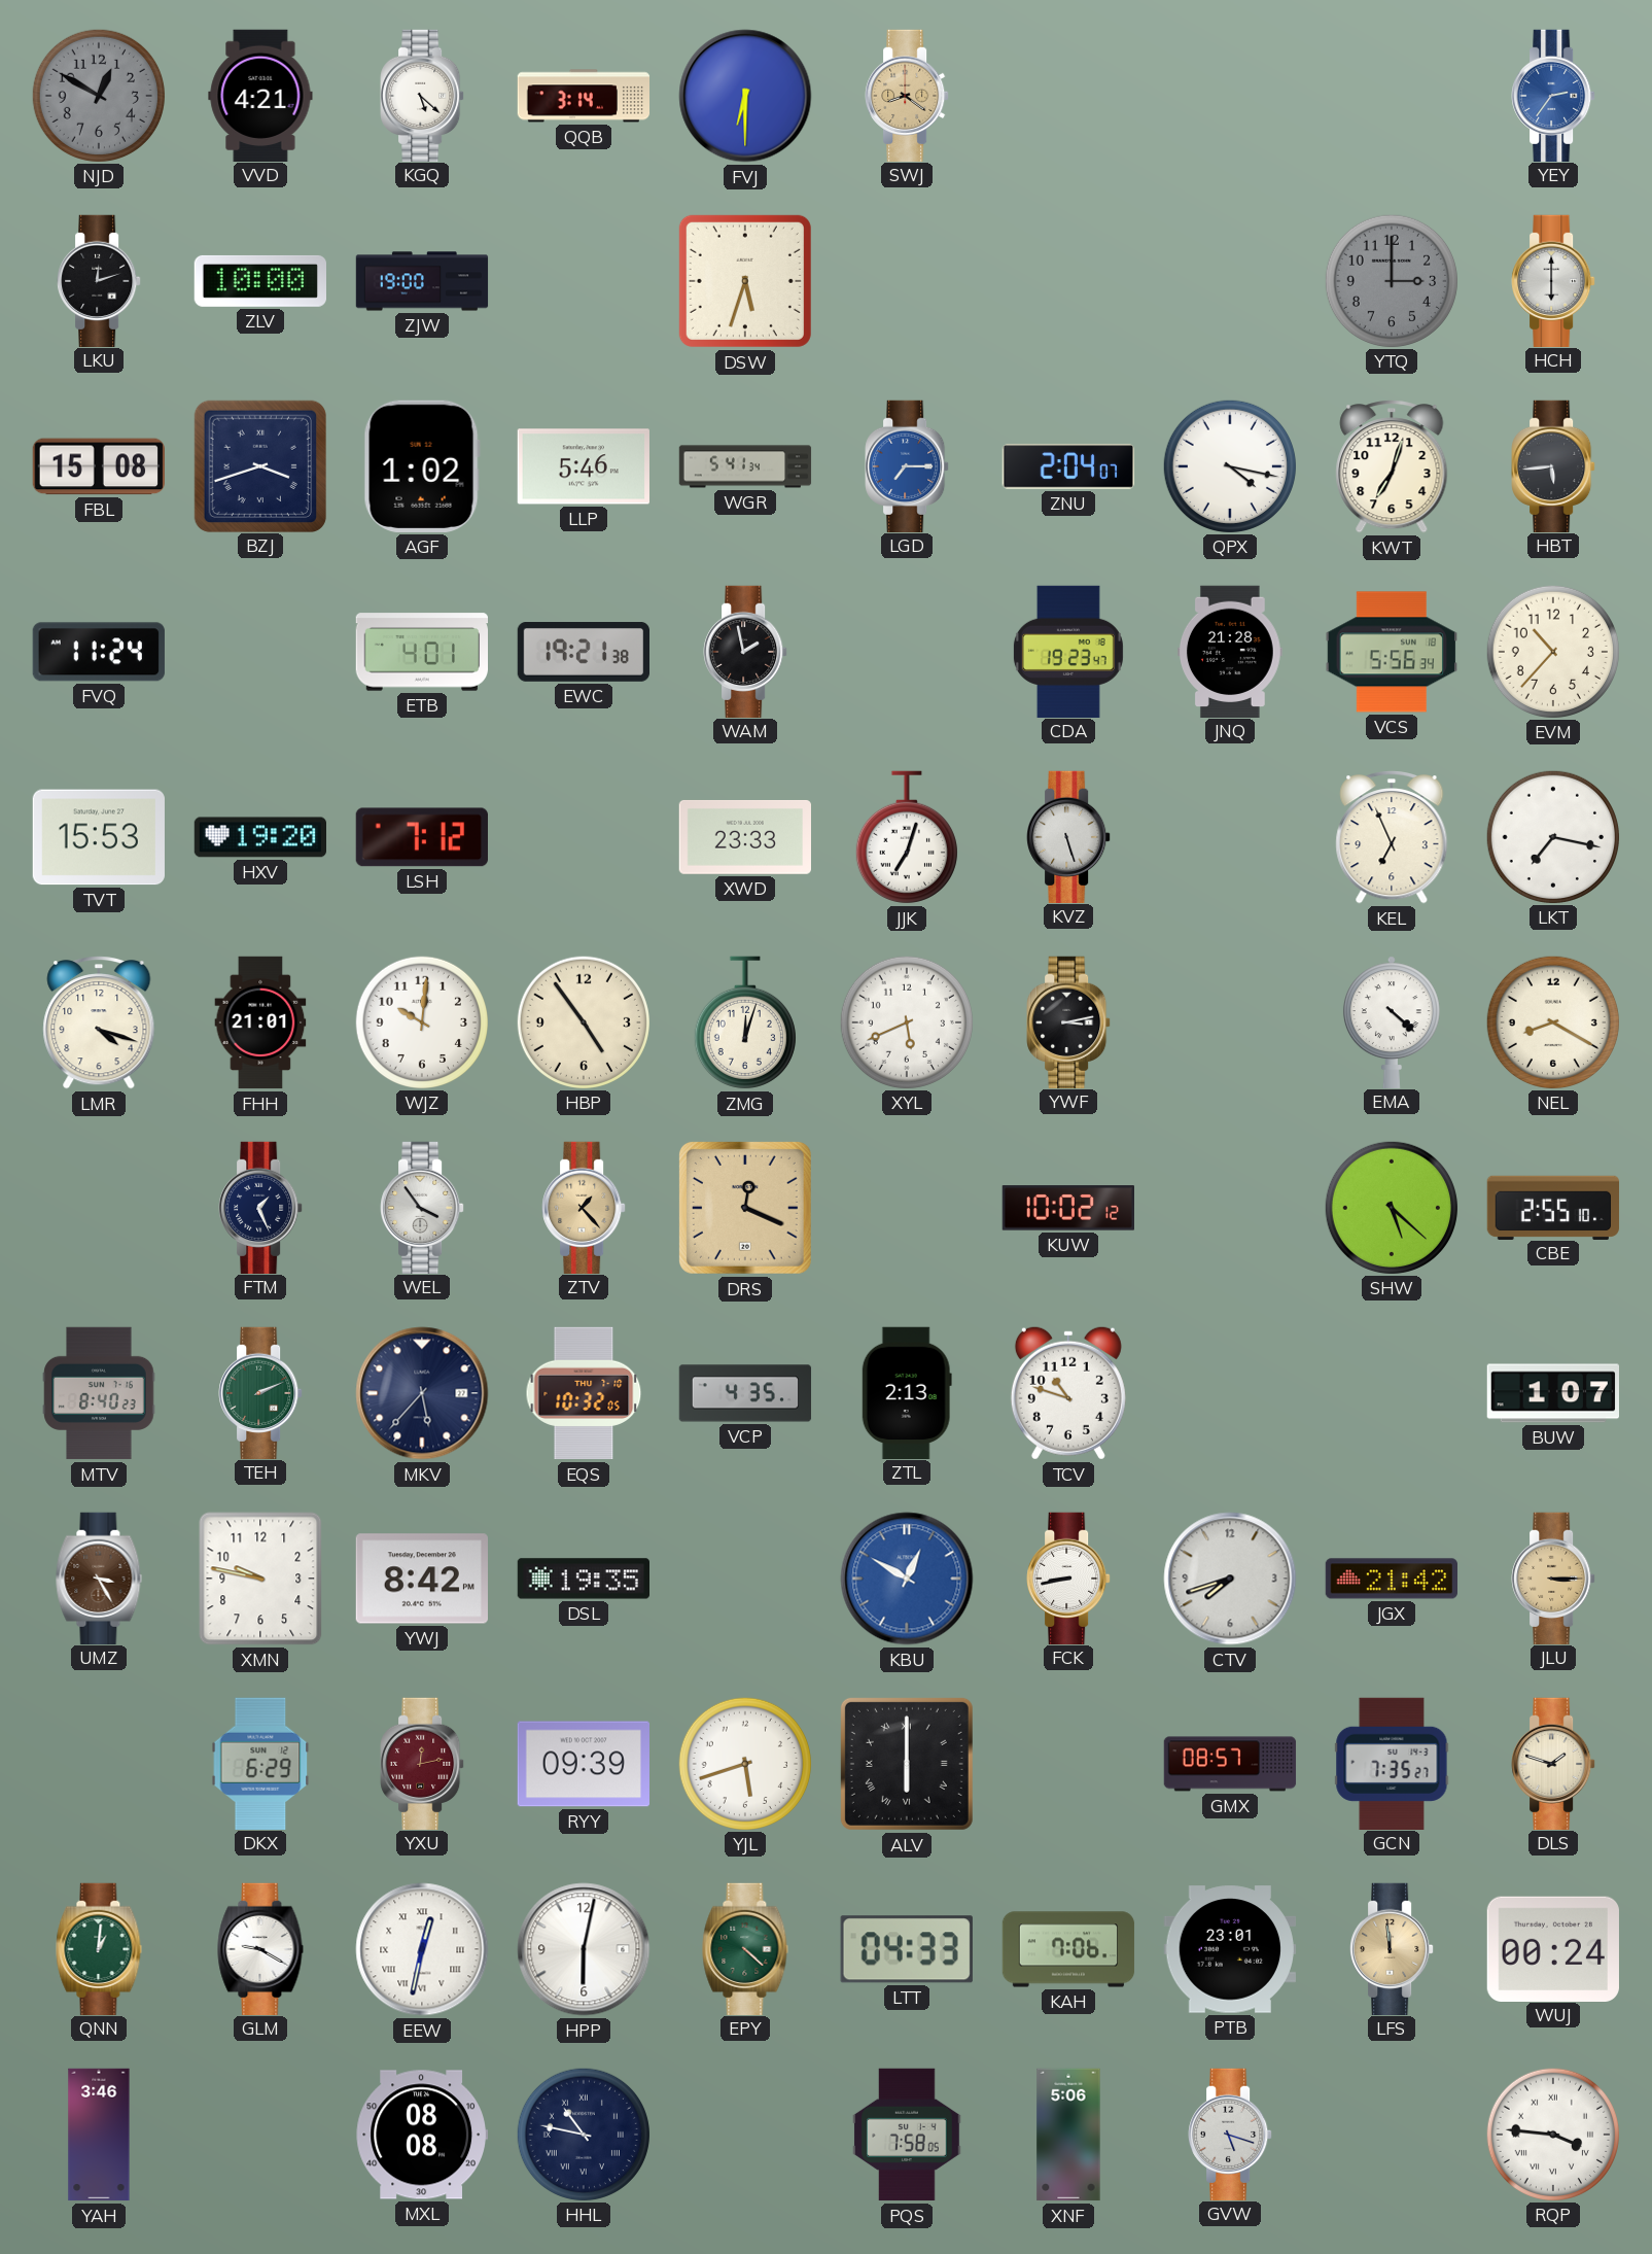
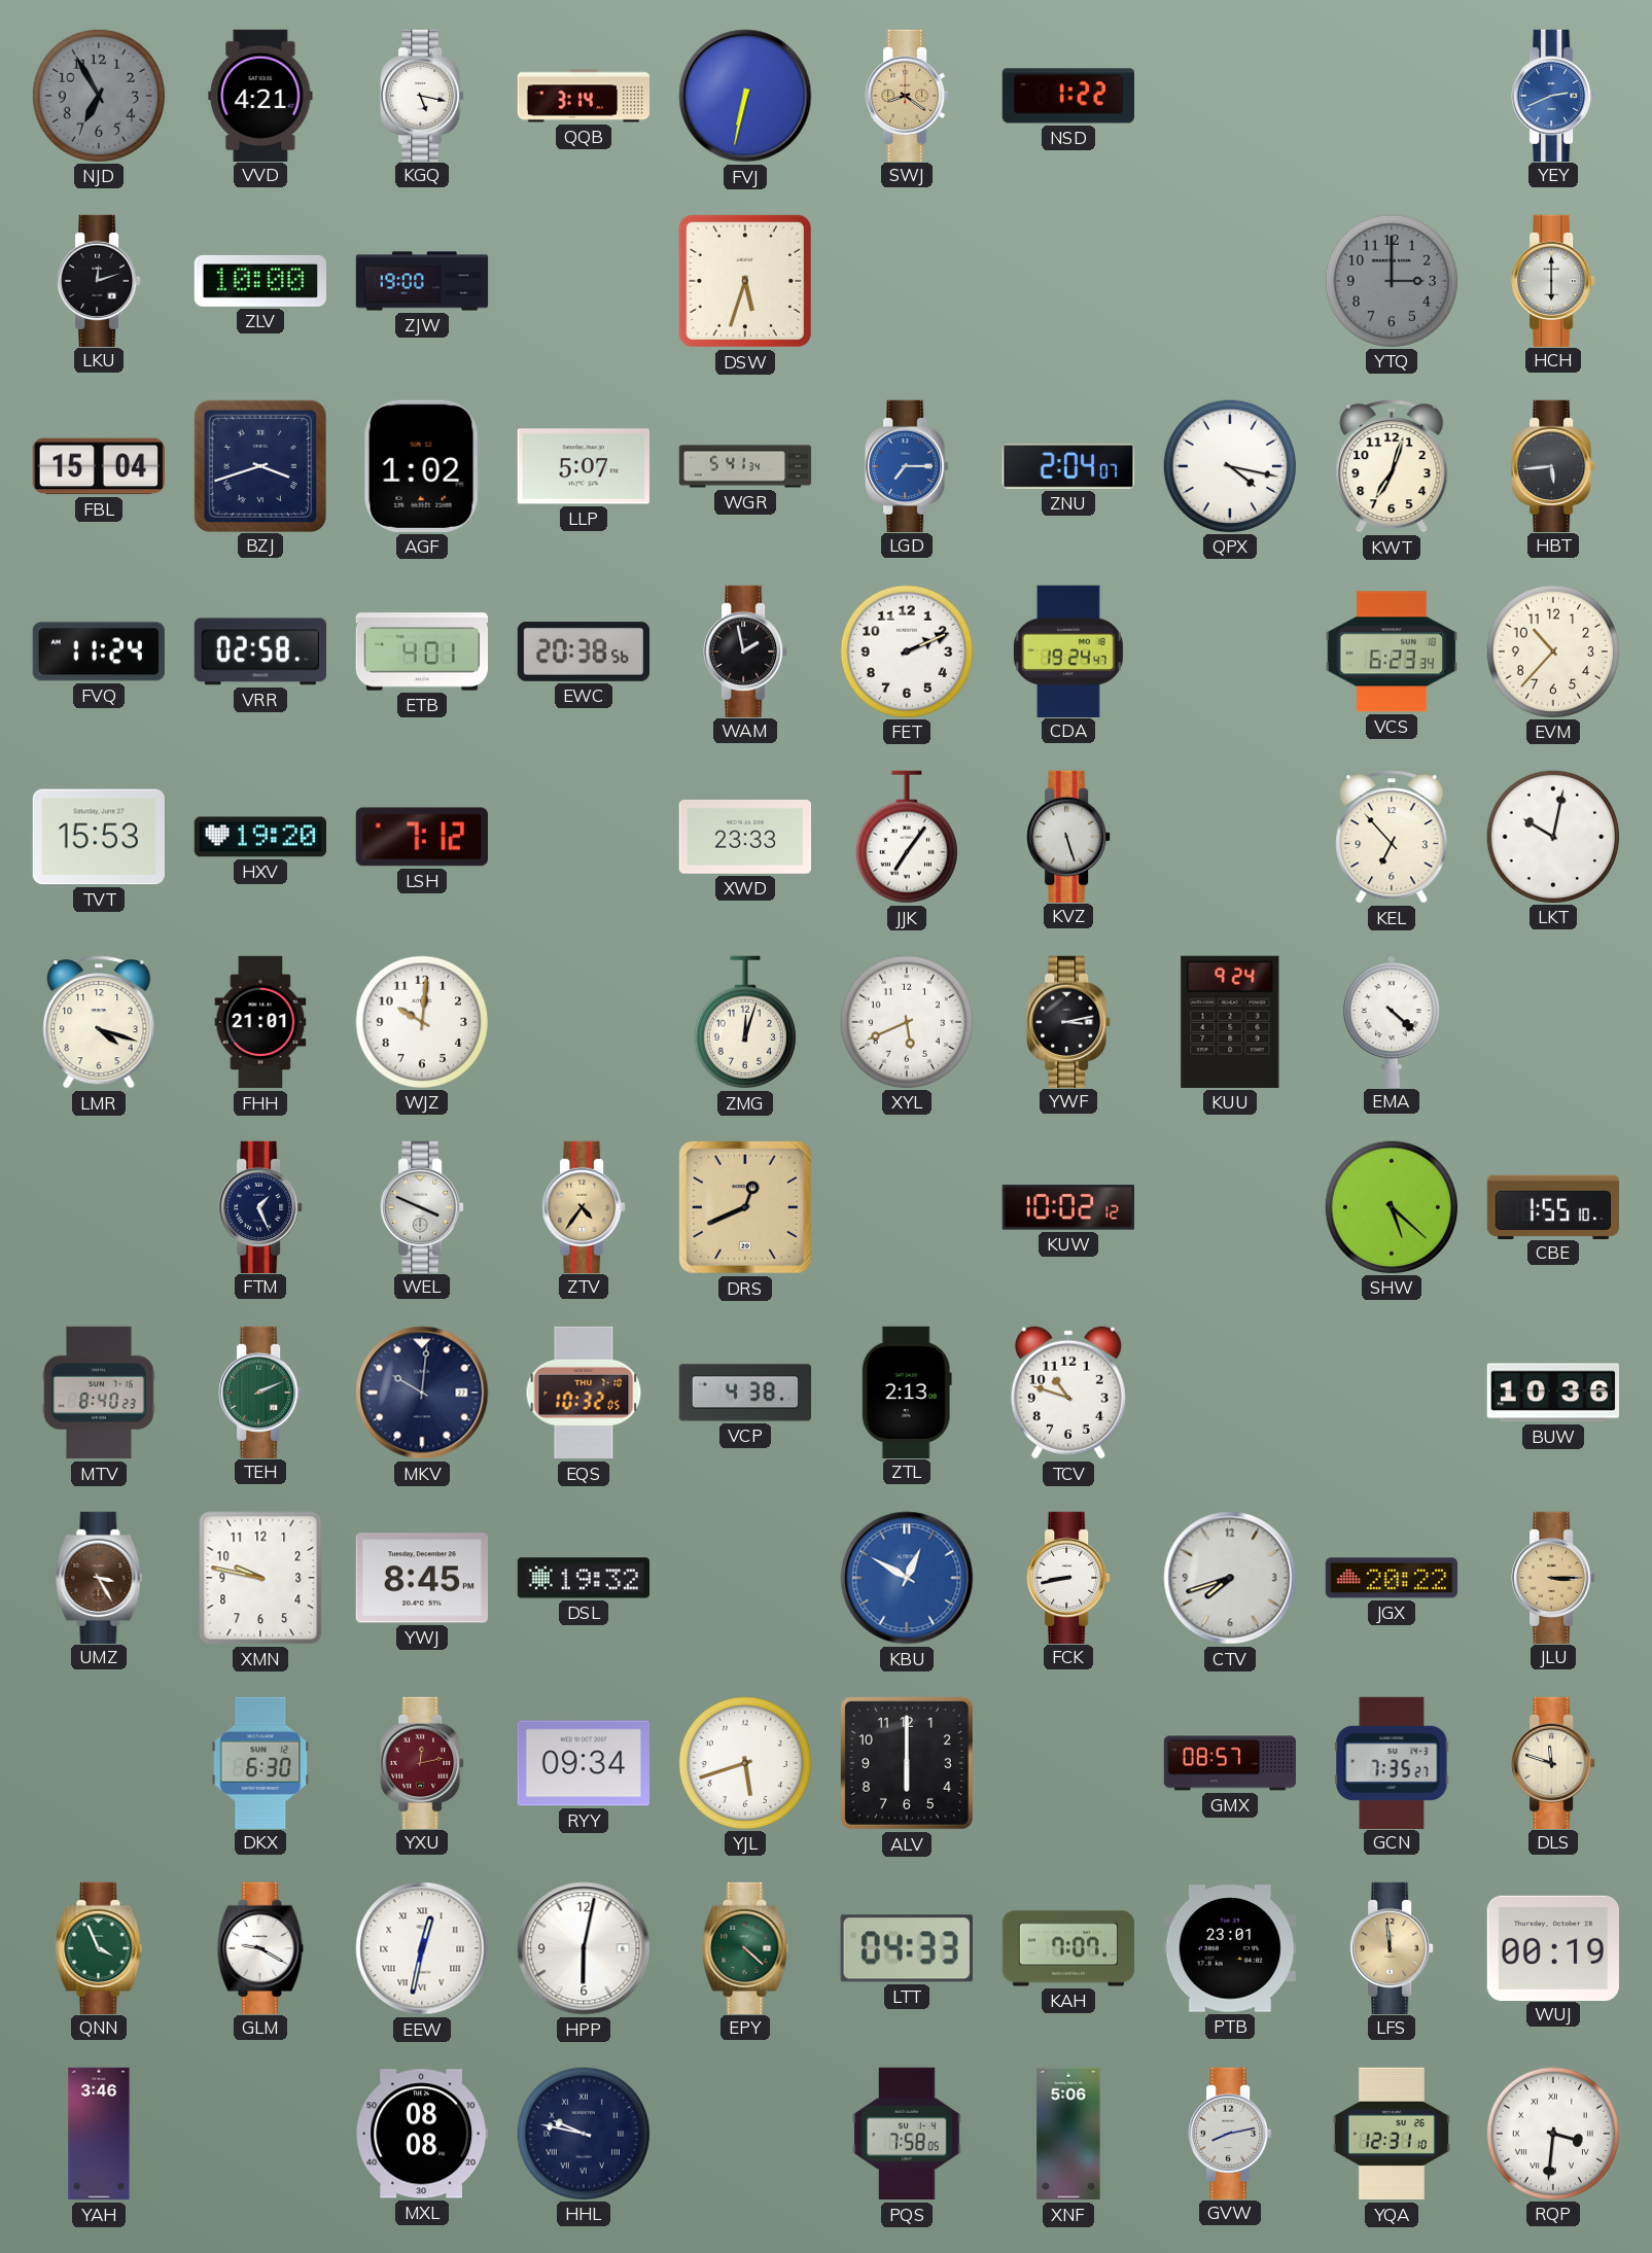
NJD: 12:50 -> 6:55
KGQ: 5:22 -> 5:17
FVJ: 6:30 -> 6:32
NSD: none -> 1:22
YEY: 2:36 -> 2:41
FBL: 15:08 -> 15:04
LLP: 5:46 -> 5:07
VRR: none -> 02:58
EWC: 19:21 -> 20:38
FET: none -> 2:11
CDA: 19:23 -> 19:24
JNQ: 21:28 -> none
VCS: 5:56 -> 6:23
JJK: 7:03 -> 7:06
KEL: 6:56 -> 6:53
LKT: 7:17 -> 10:02
HBP: 4:54 -> none
KUU: none -> 9:24
NEL: 8:20 -> none
WEL: 3:54 -> 3:49
ZTV: 1:23 -> 4:36
DRS: 12:19 -> 12:41
CBE: 2:55 -> 1:55
MKV: 5:37 -> 10:01
VCP: 4:35 -> 4:38
BUW: 1:07 -> 10:36
YWJ: 8:42 -> 8:45
DSL: 19:35 -> 19:32
JGX: 21:42 -> 20:22
DKX: 6:29 -> 6:30
RYY: 09:39 -> 09:34
ALV numerals: Roman -> Arabic
DLS: 1:48 -> 11:48
QNN: 1:01 -> 3:56
KAH: 7:06 -> 7:07
WUJ: 00:24 -> 00:19
HHL: 10:47 -> 9:47
GVW: 5:18 -> 8:13
YQA: none -> 12:31
RQP: 3:46 -> 3:31
